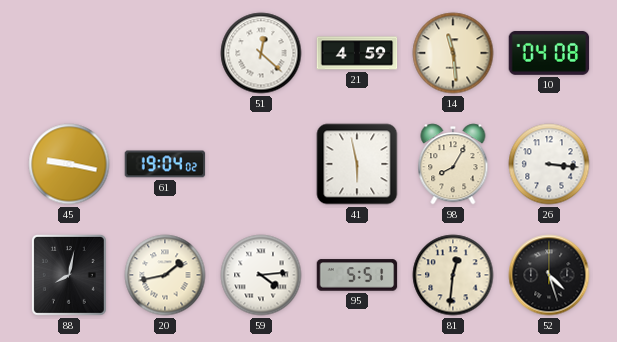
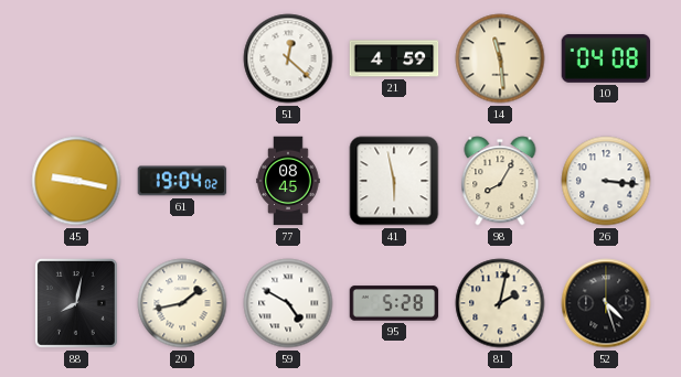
77: none -> 08:45
59: 4:14 -> 4:50
95: 5:51 -> 5:28
81: 12:31 -> 2:02
